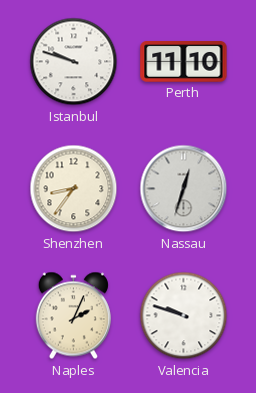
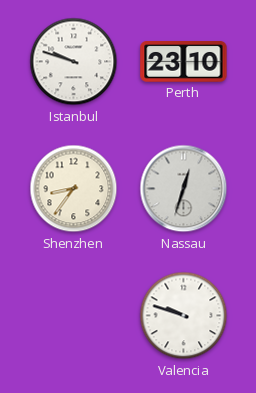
Perth: 11:10 -> 23:10
Naples: 2:04 -> none
